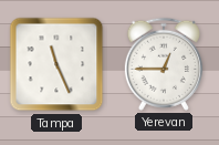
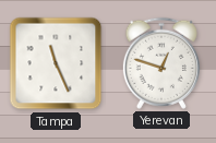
Yerevan: 12:45 -> 12:48
